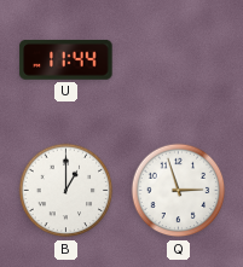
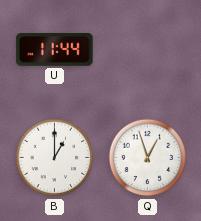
Q: 2:57 -> 12:57
